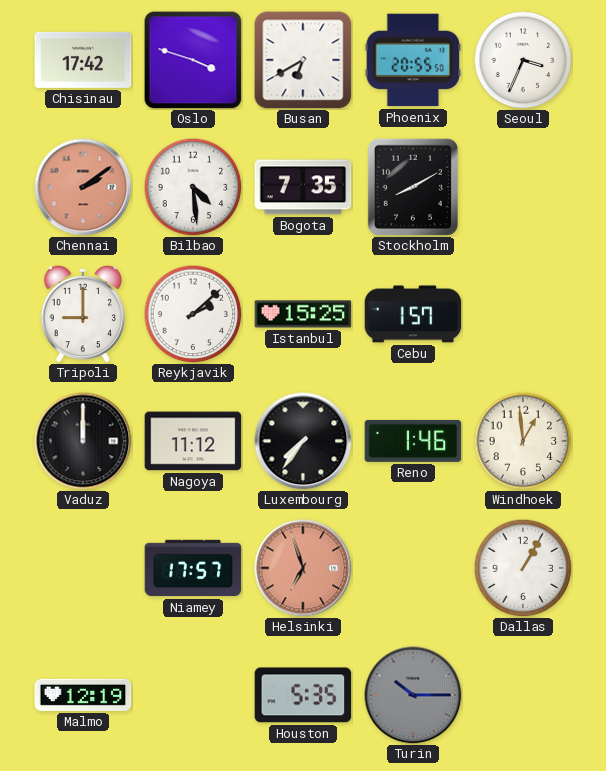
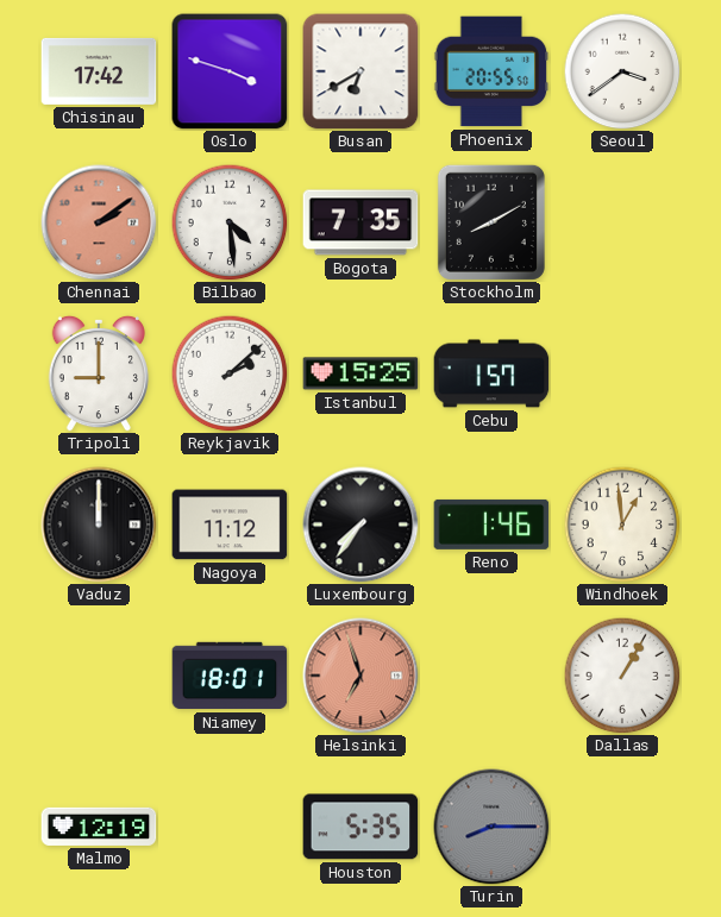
Seoul: 3:34 -> 3:39
Niamey: 17:57 -> 18:01
Turin: 10:15 -> 8:15
